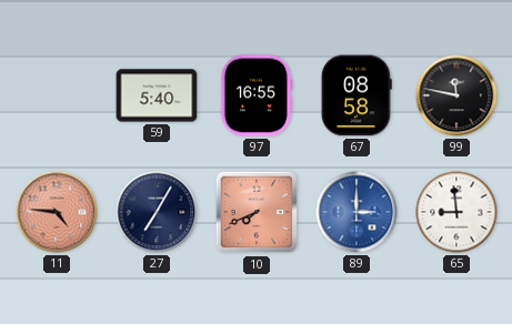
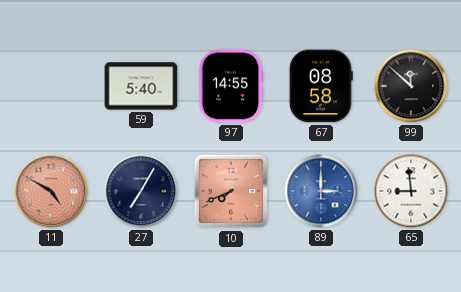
97: 16:55 -> 14:55
99: 11:47 -> 11:52
11: 4:46 -> 4:50
